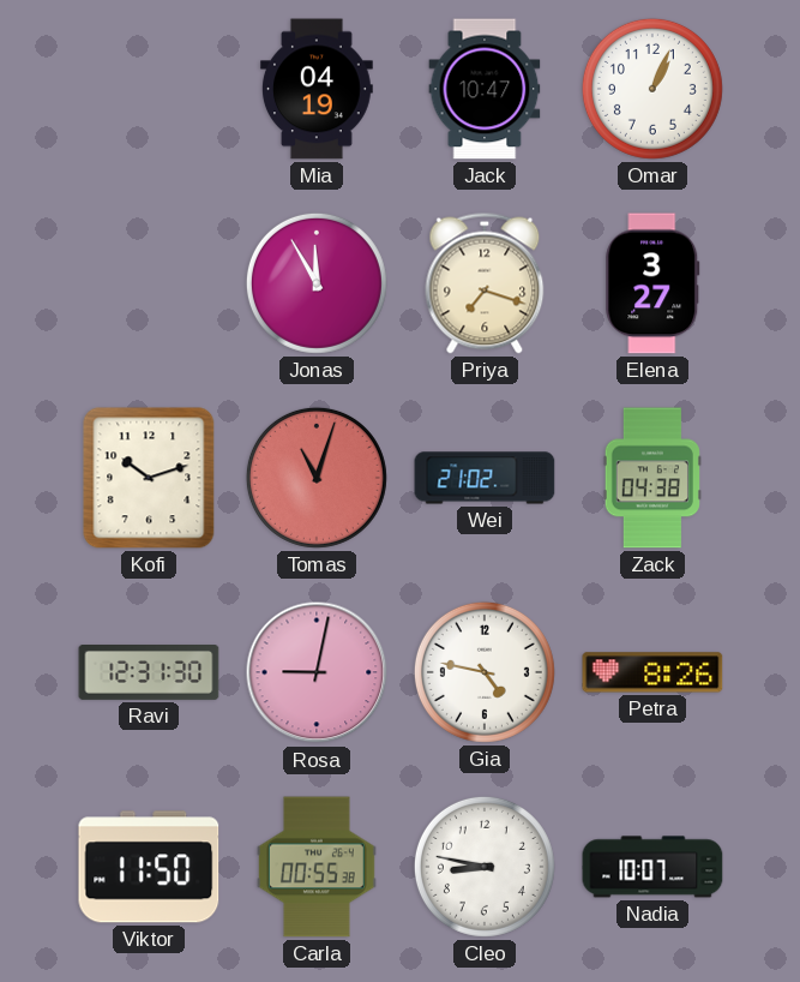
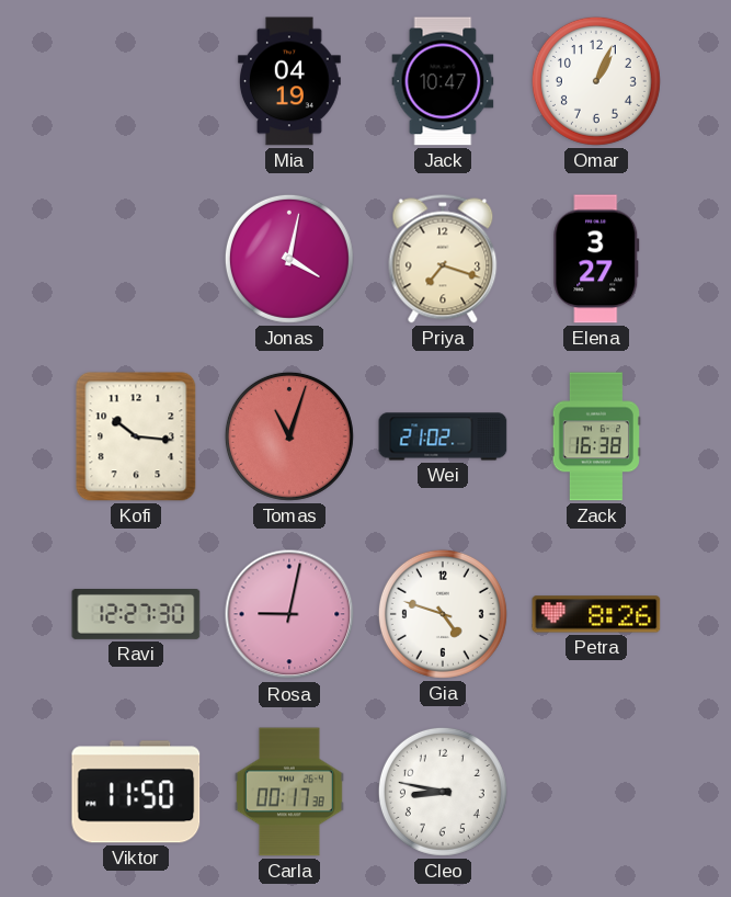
Jonas: 11:55 -> 4:02
Kofi: 10:12 -> 10:16
Zack: 04:38 -> 16:38
Ravi: 12:31 -> 12:27
Gia: 4:47 -> 4:48
Carla: 00:55 -> 00:17
Nadia: 10:07 -> none
